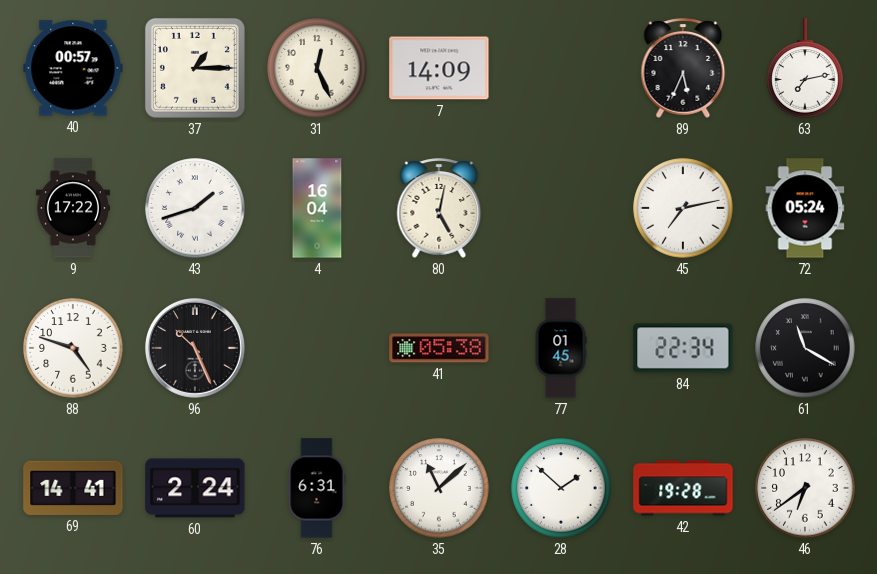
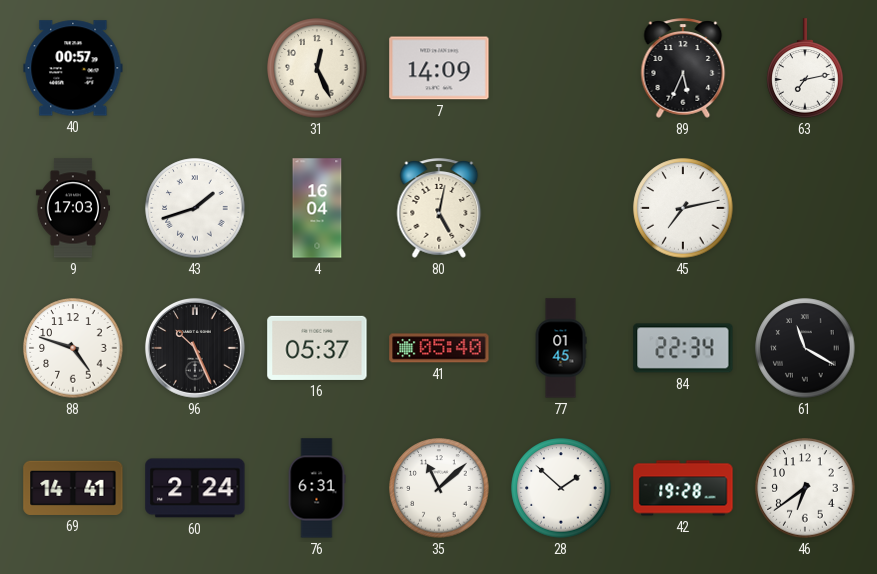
37: 1:15 -> none
9: 17:22 -> 17:03
72: 05:24 -> none
16: none -> 05:37
41: 05:38 -> 05:40
